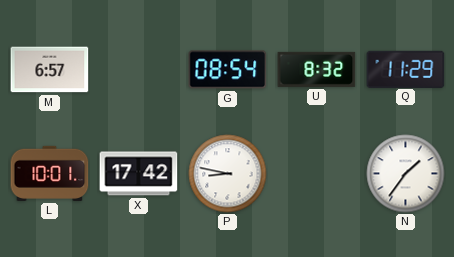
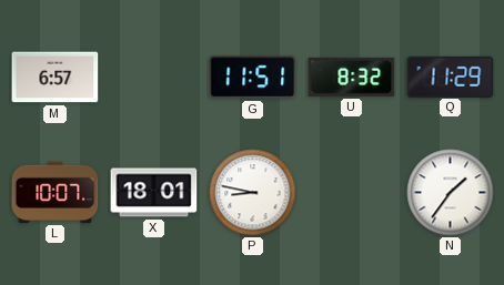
G: 08:54 -> 11:51
L: 10:01 -> 10:07
X: 17:42 -> 18:01
